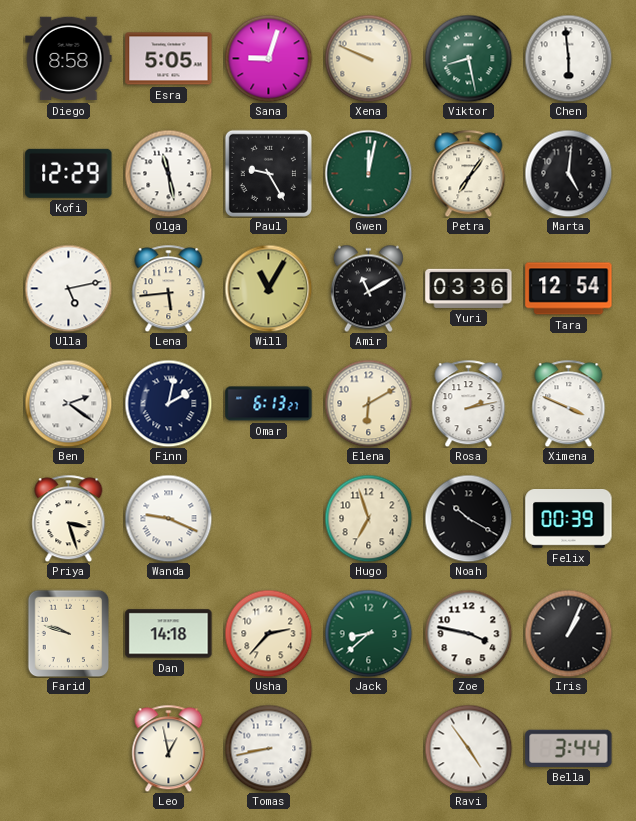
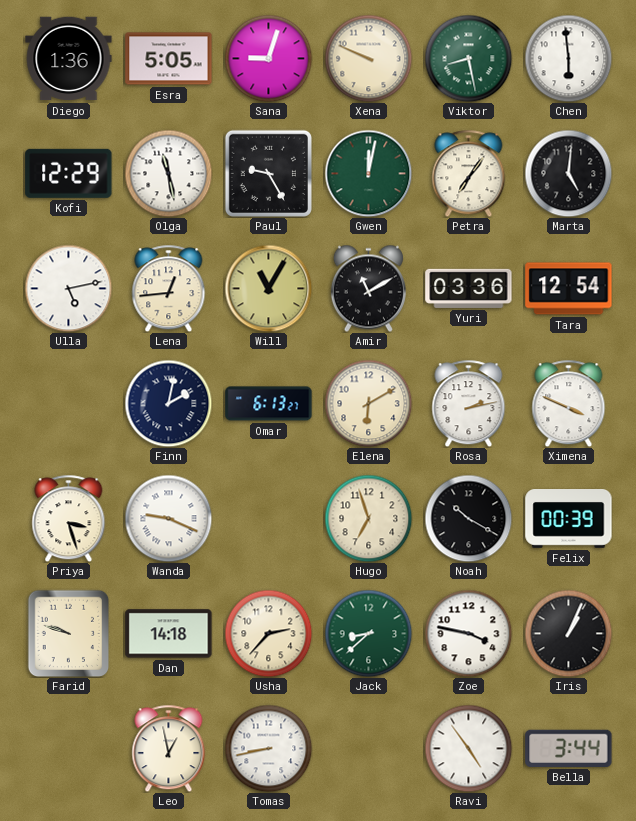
Diego: 8:58 -> 1:36
Lena: 5:44 -> 12:44
Ben: 2:21 -> none
